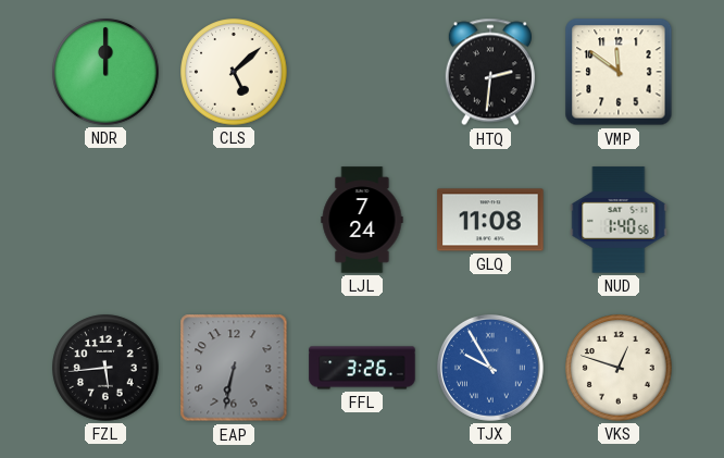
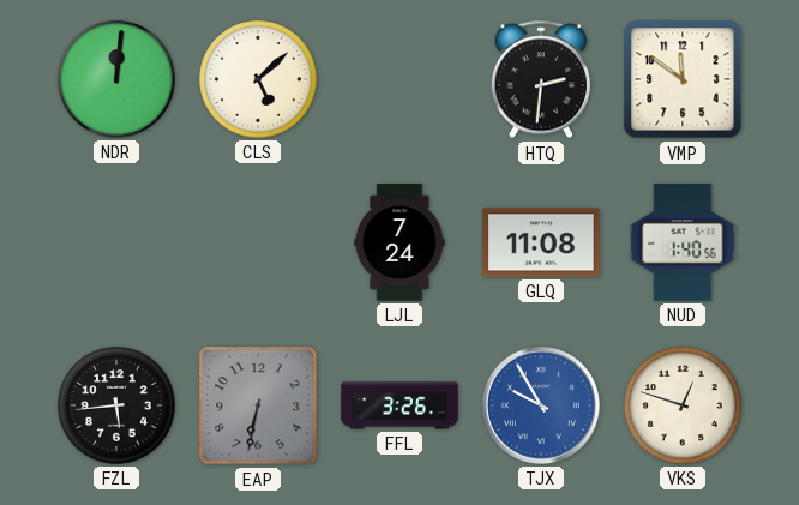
NDR: 12:00 -> 12:01
